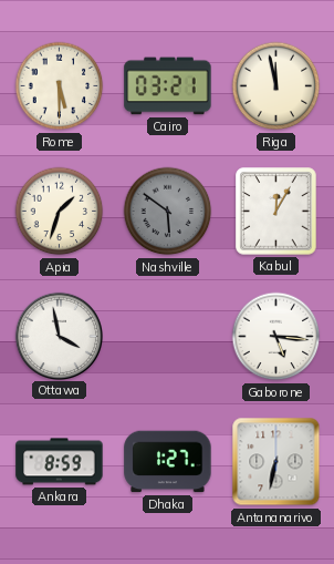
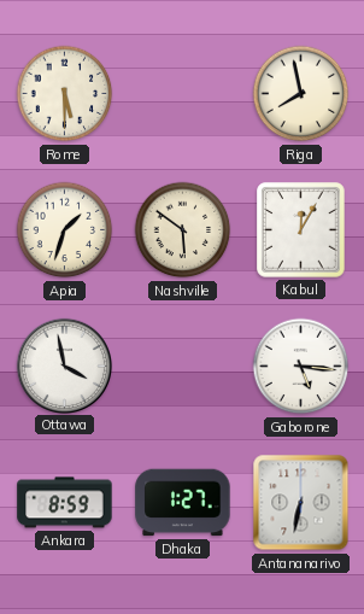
Cairo: 03:21 -> none
Riga: 11:58 -> 7:58
Nashville dial: grey -> cream
